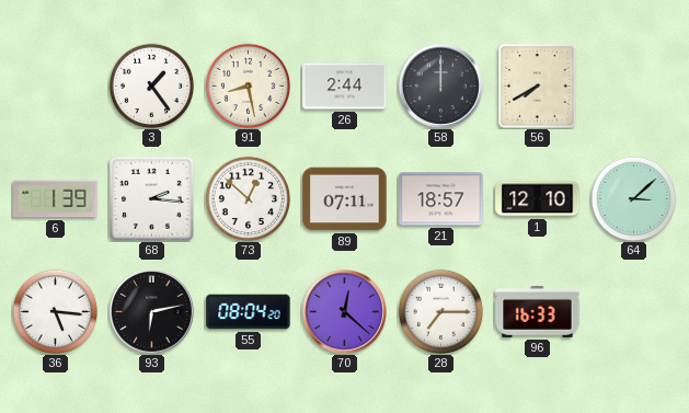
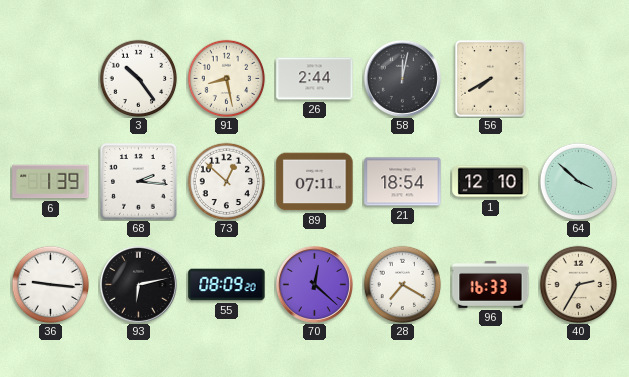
3: 1:24 -> 10:24
58: 12:00 -> 12:02
21: 18:57 -> 18:54
64: 3:08 -> 3:52
36: 5:16 -> 9:16
55: 08:04 -> 08:09
28: 7:15 -> 7:20
40: none -> 2:35
